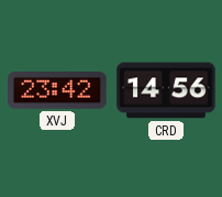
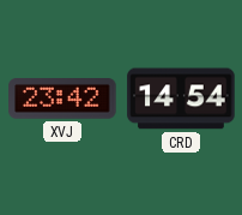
CRD: 14:56 -> 14:54
